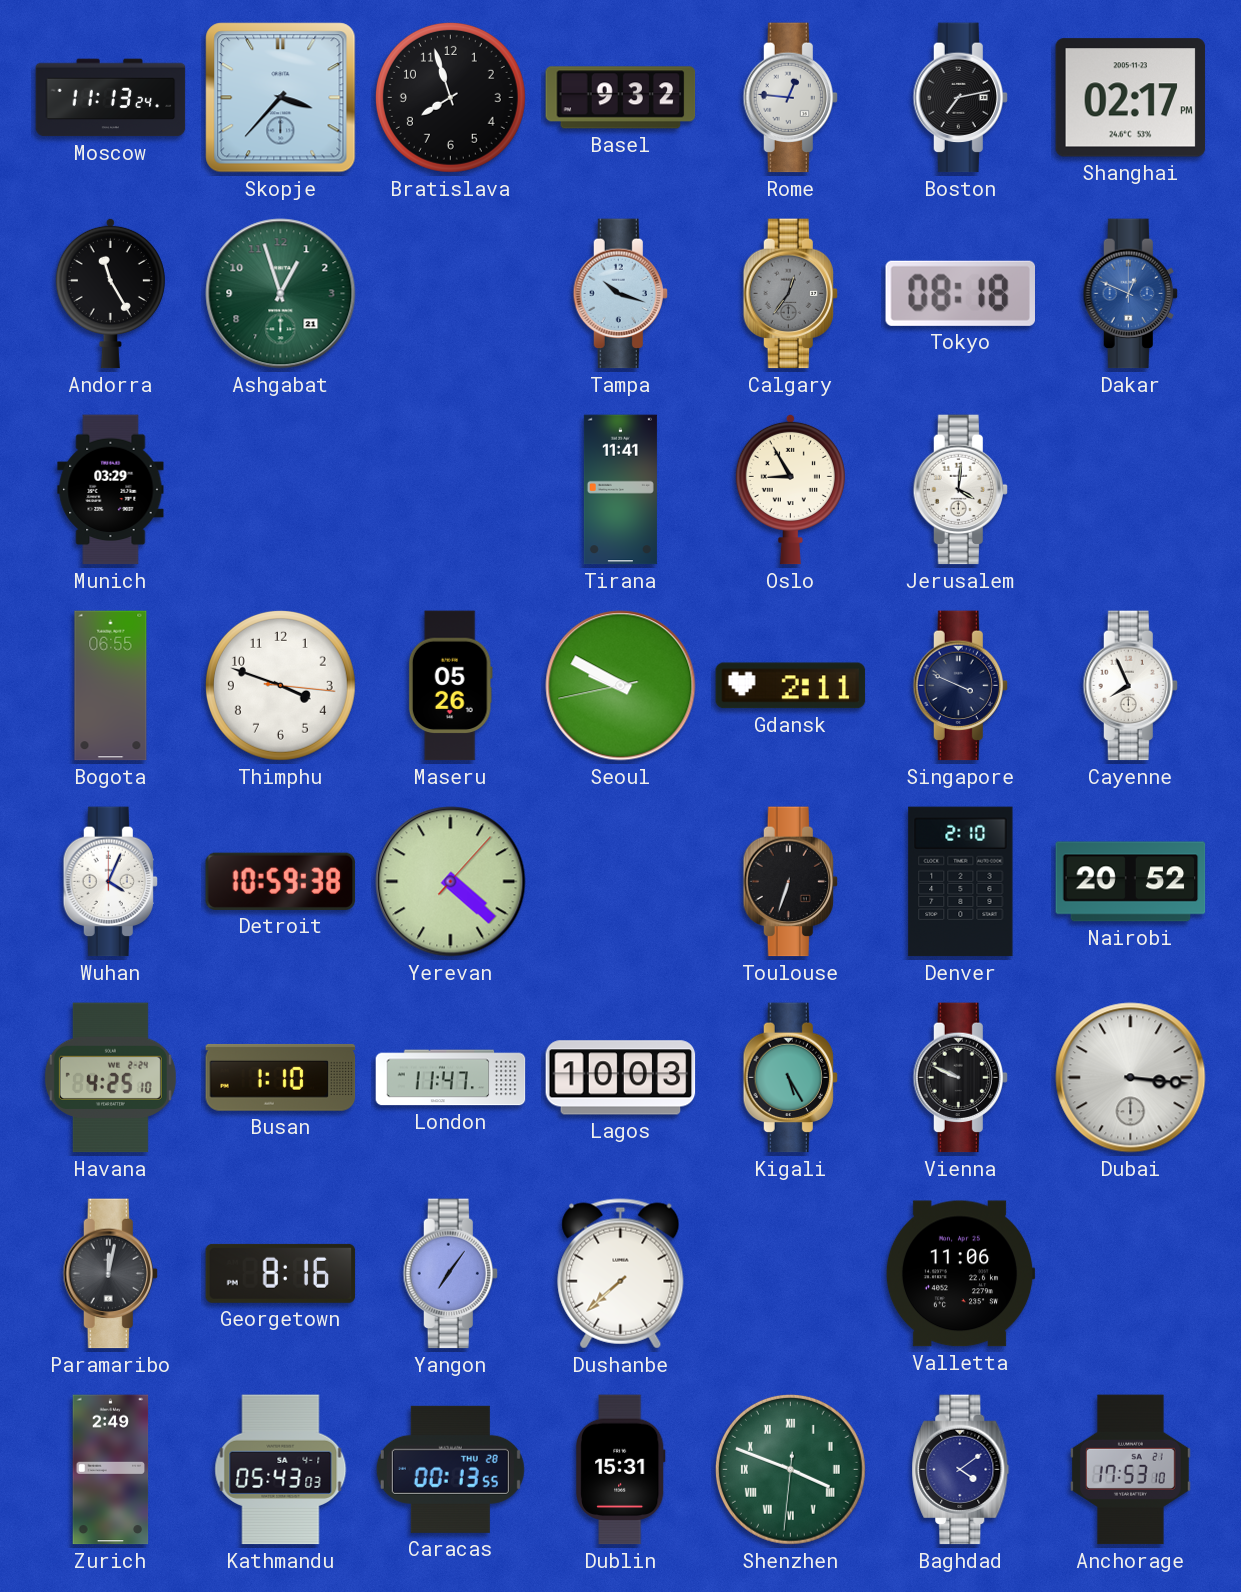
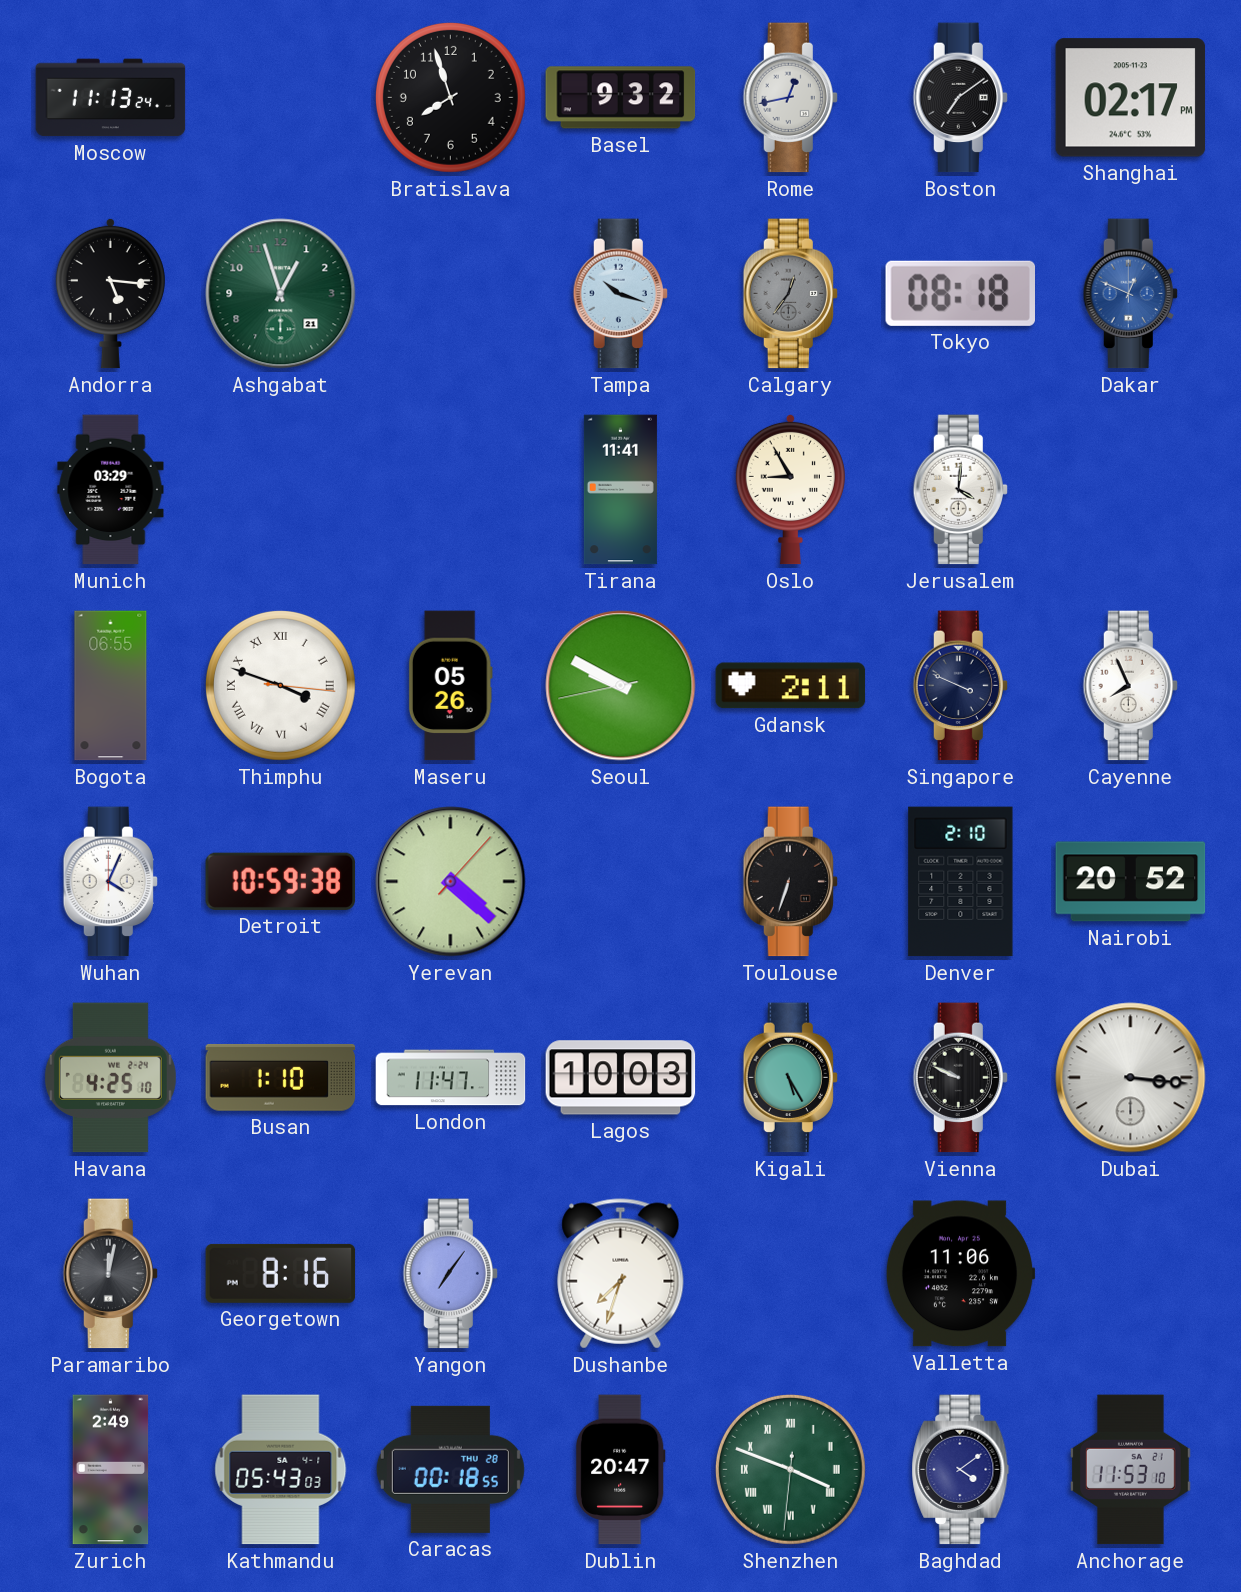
Skopje: 3:37 -> none
Rome: 12:46 -> 12:43
Boston: 7:13 -> 7:09
Andorra: 11:25 -> 5:16
Thimphu numerals: Arabic -> Roman
Dushanbe: 7:38 -> 7:33
Caracas: 00:13 -> 00:18
Dublin: 15:31 -> 20:47
Anchorage: 17:53 -> 11:53
